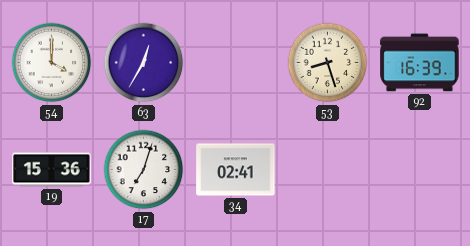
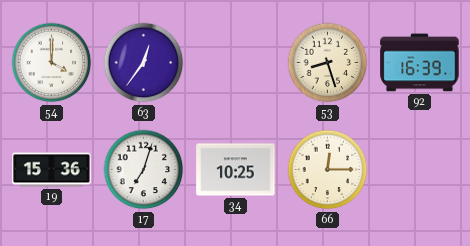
63: 12:35 -> 12:36
34: 02:41 -> 10:25
66: none -> 12:15
